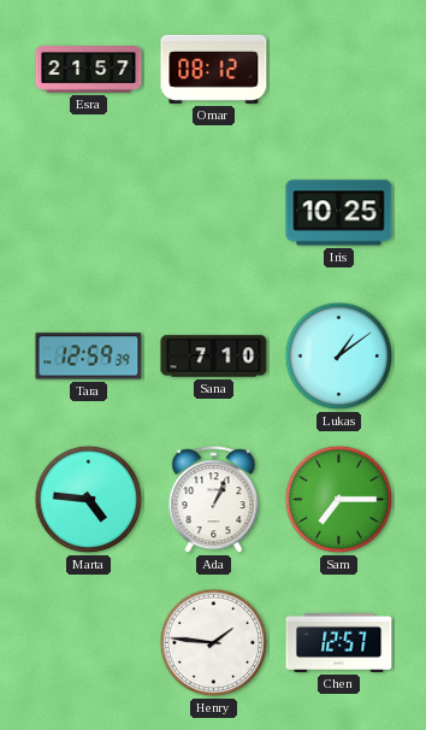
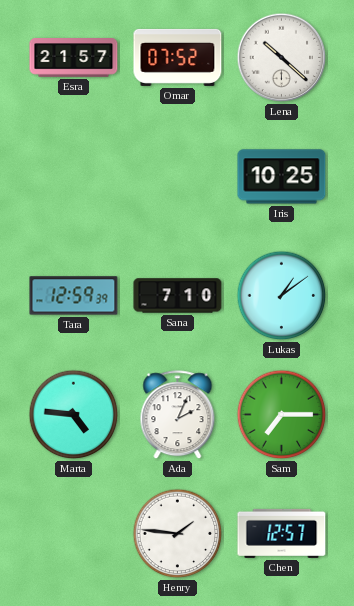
Omar: 08:12 -> 07:52
Lena: none -> 10:22
Ada: 1:04 -> 2:04
